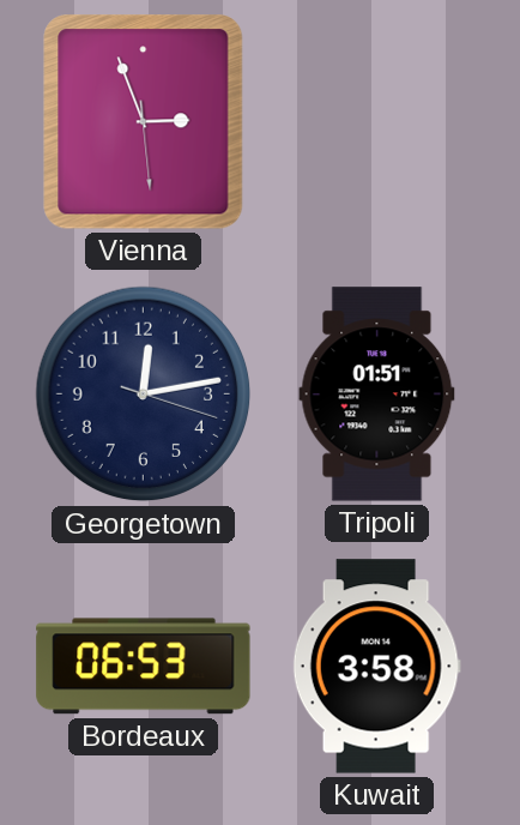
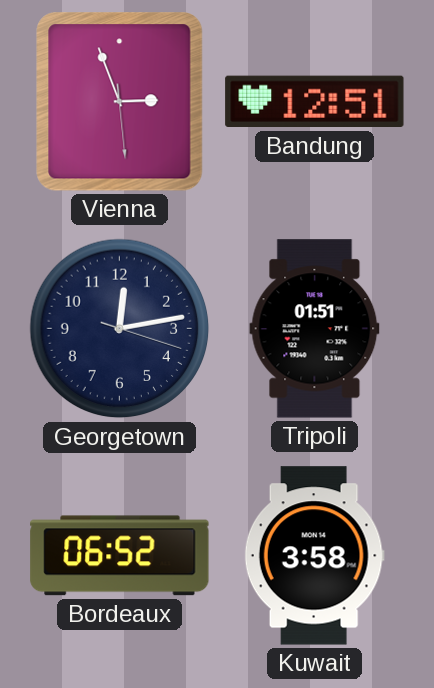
Bandung: none -> 12:51
Bordeaux: 06:53 -> 06:52
